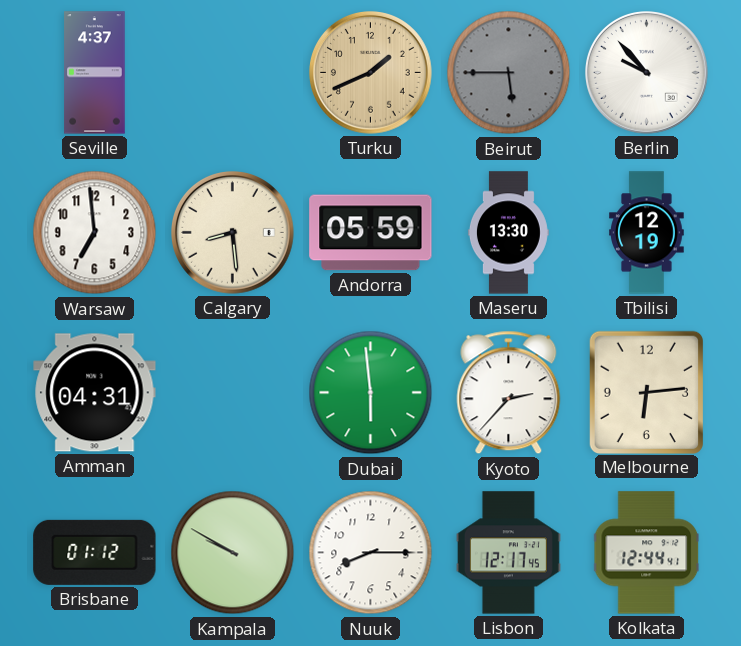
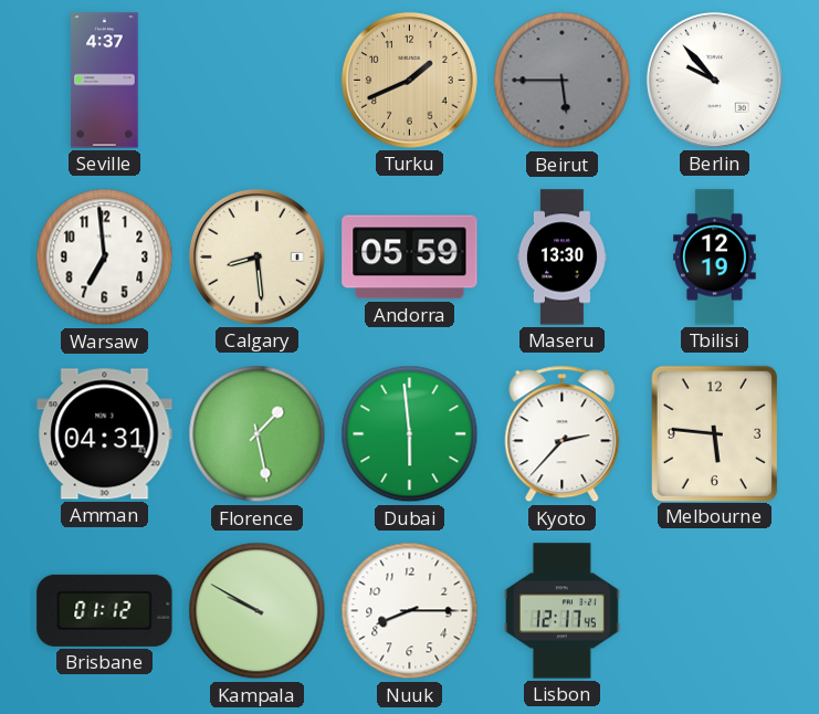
Florence: none -> 1:28
Melbourne: 6:14 -> 5:46
Kolkata: 12:44 -> none
